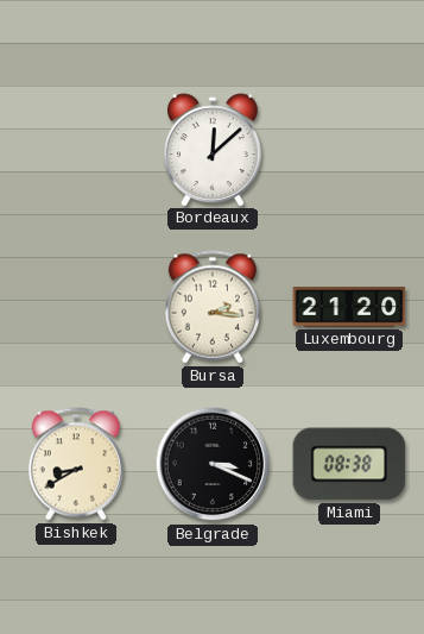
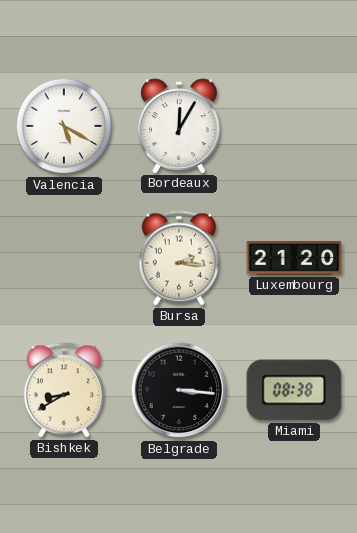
Valencia: none -> 5:20
Bordeaux: 12:08 -> 12:05
Belgrade: 3:19 -> 3:16
